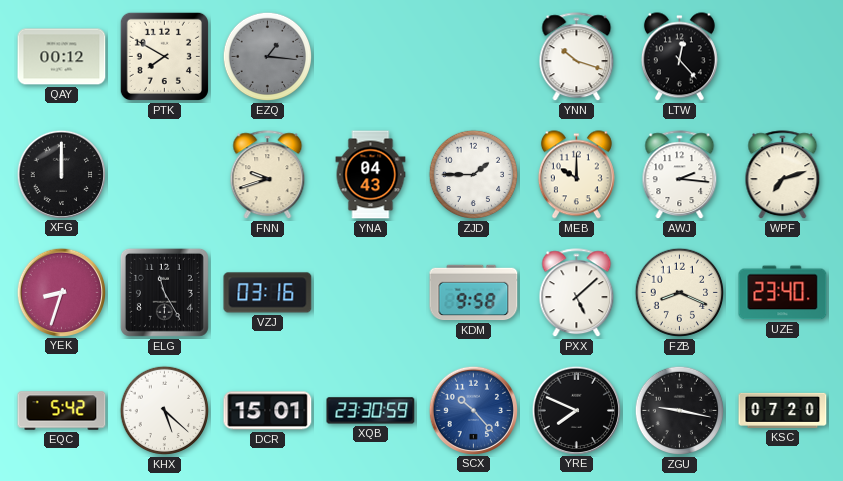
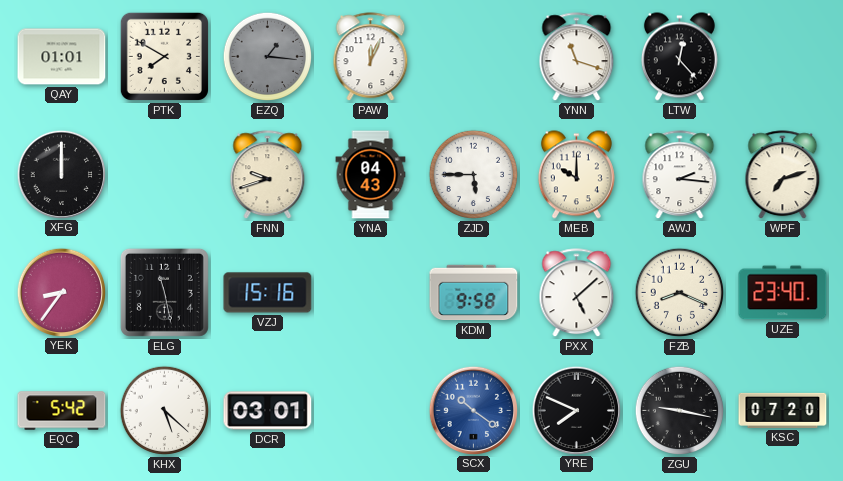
QAY: 00:12 -> 01:01
PAW: none -> 12:04
YNN: 10:18 -> 11:18
ZJD: 1:45 -> 5:45
YEK: 8:33 -> 8:36
ELG: 11:25 -> 11:28
VZJ: 03:16 -> 15:16
DCR: 15:01 -> 03:01
XQB: 23:30 -> none
SCX: 10:23 -> 10:21
